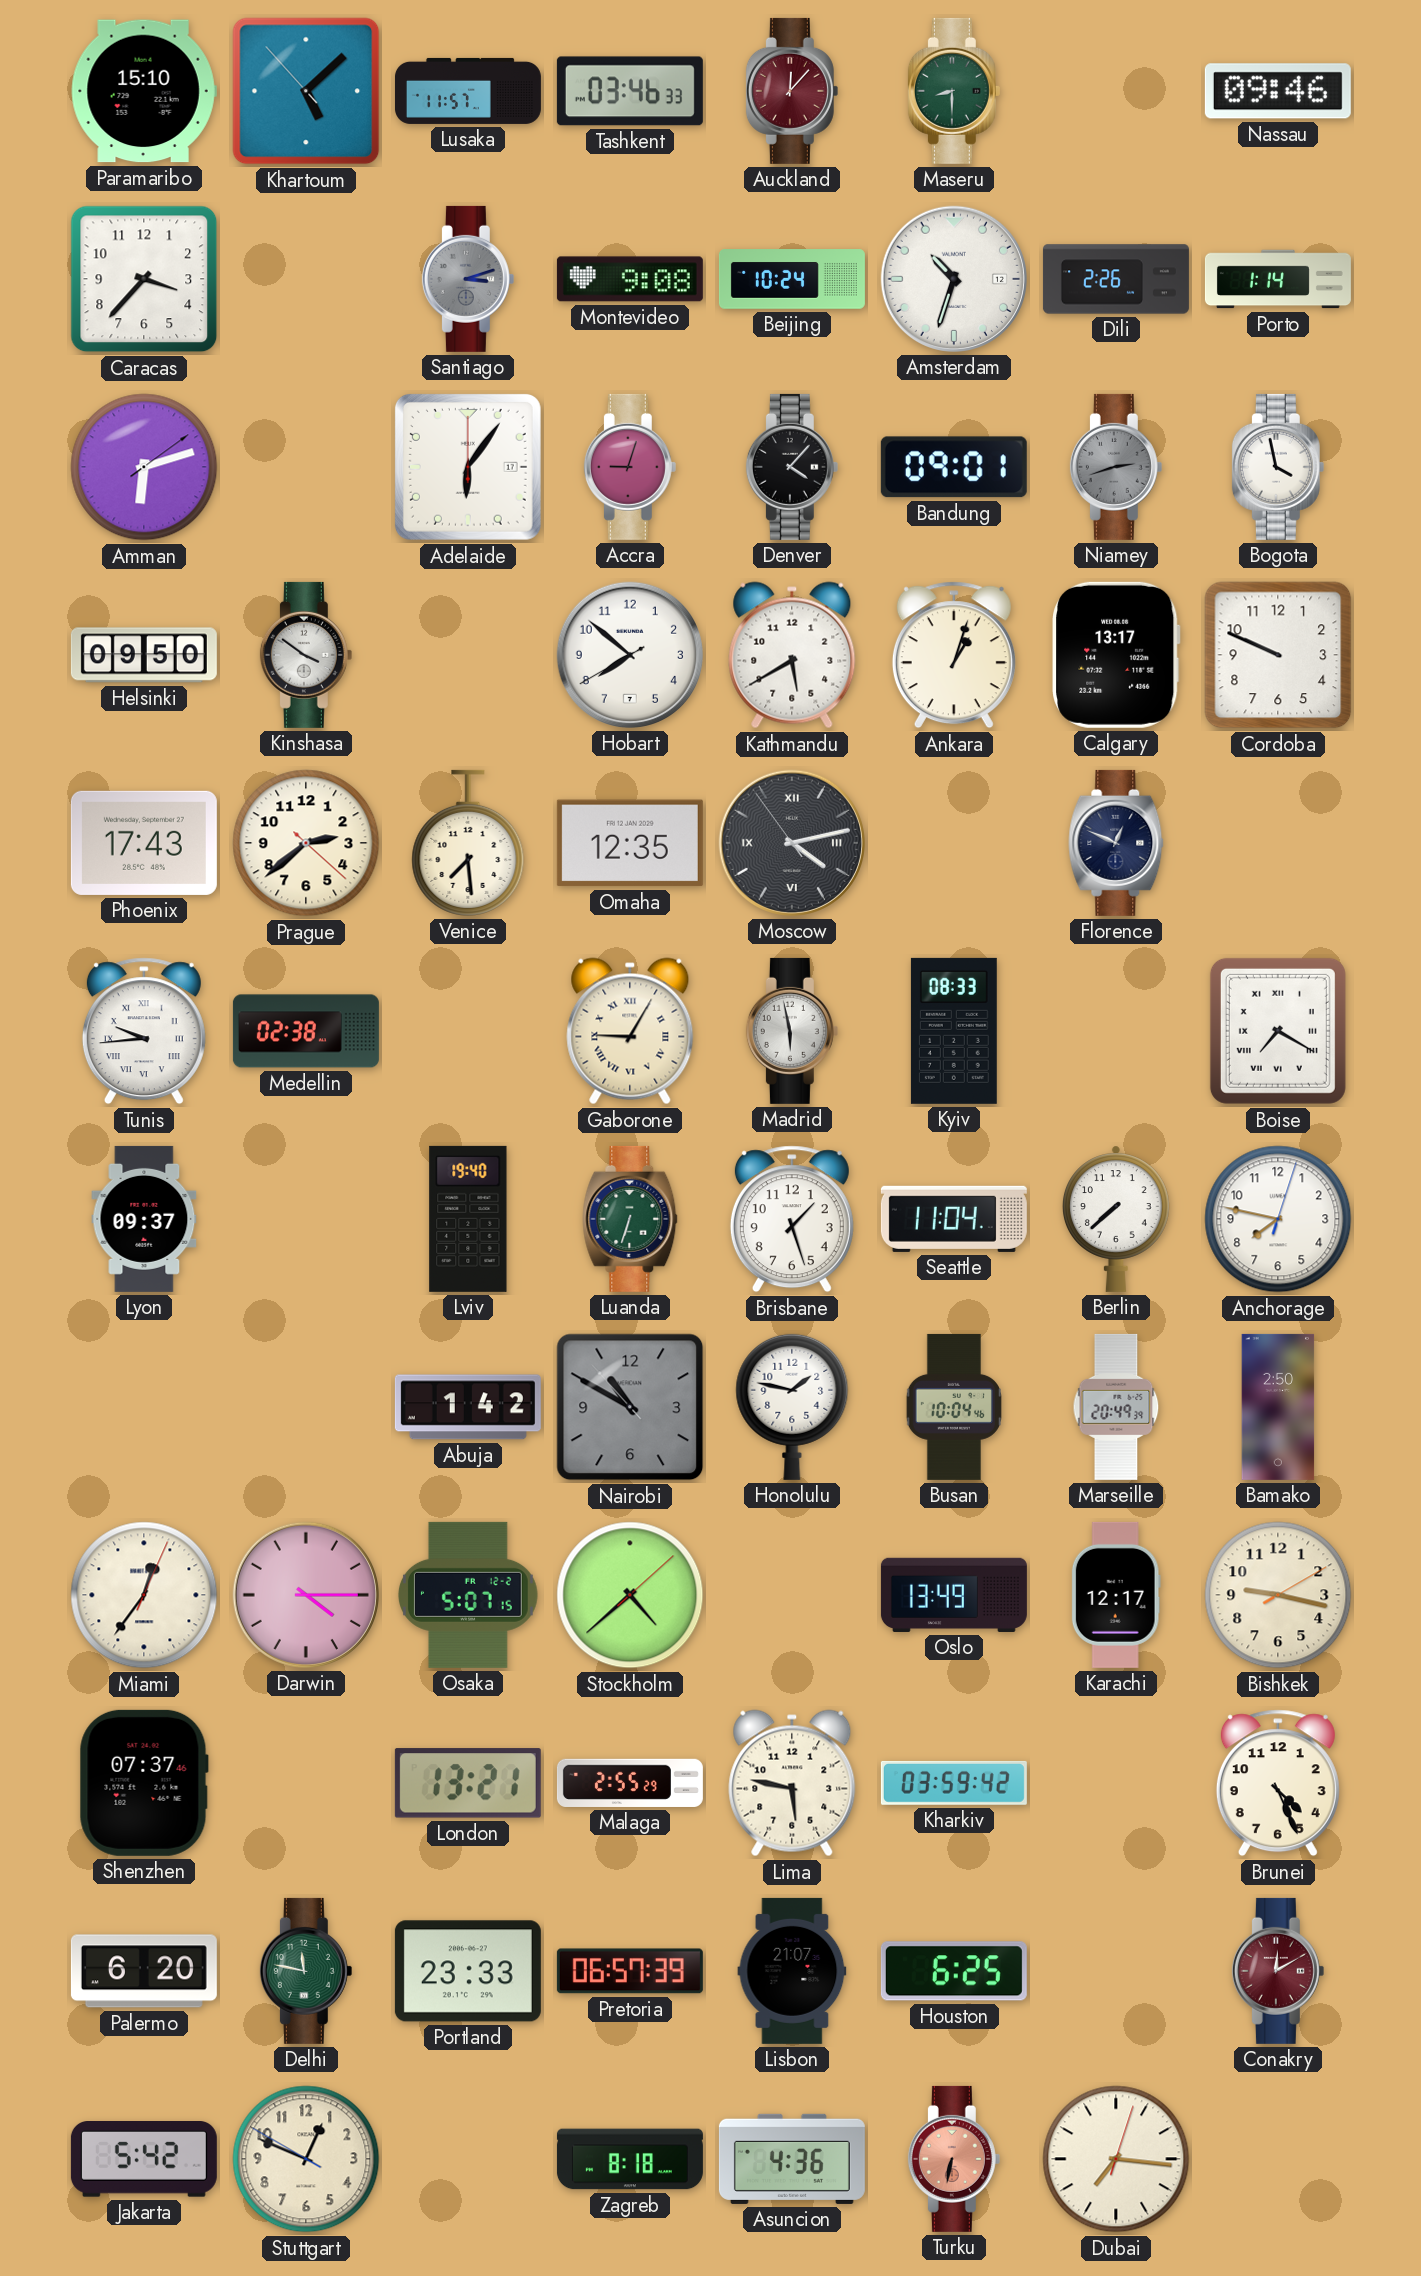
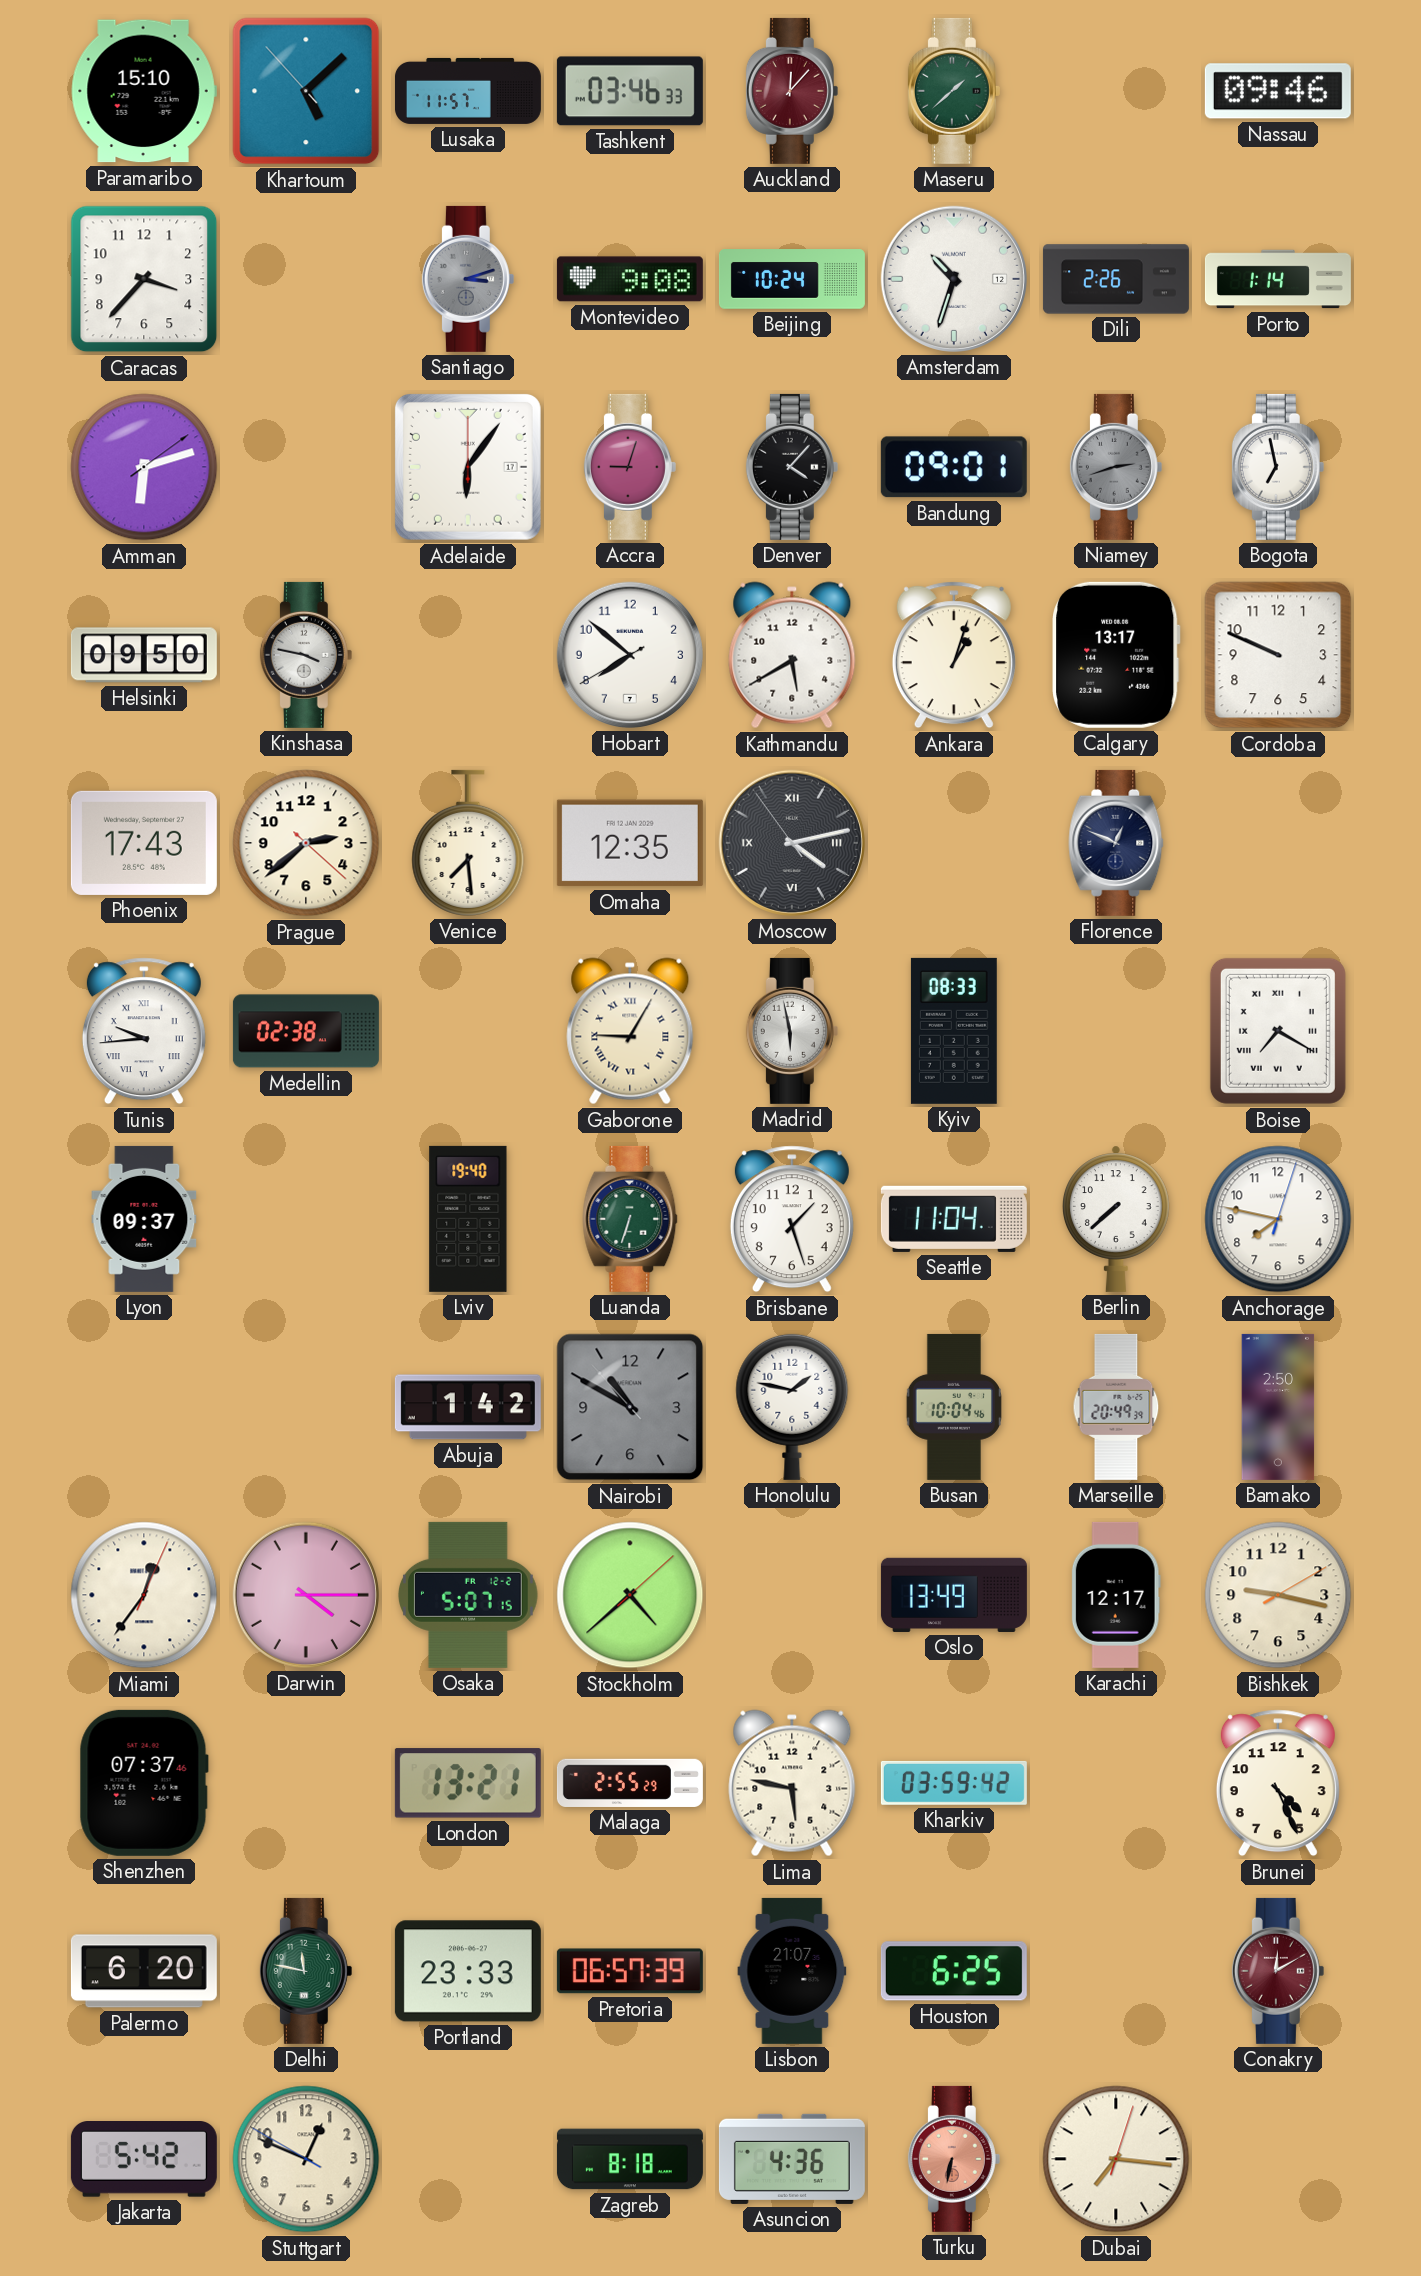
Maseru: 8:30 -> 1:38
Bogota: 3:58 -> 6:58
Kinshasa: 3:51 -> 3:47
